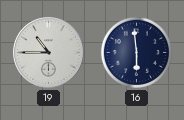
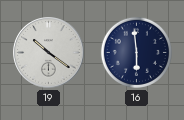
19: 10:45 -> 10:21
